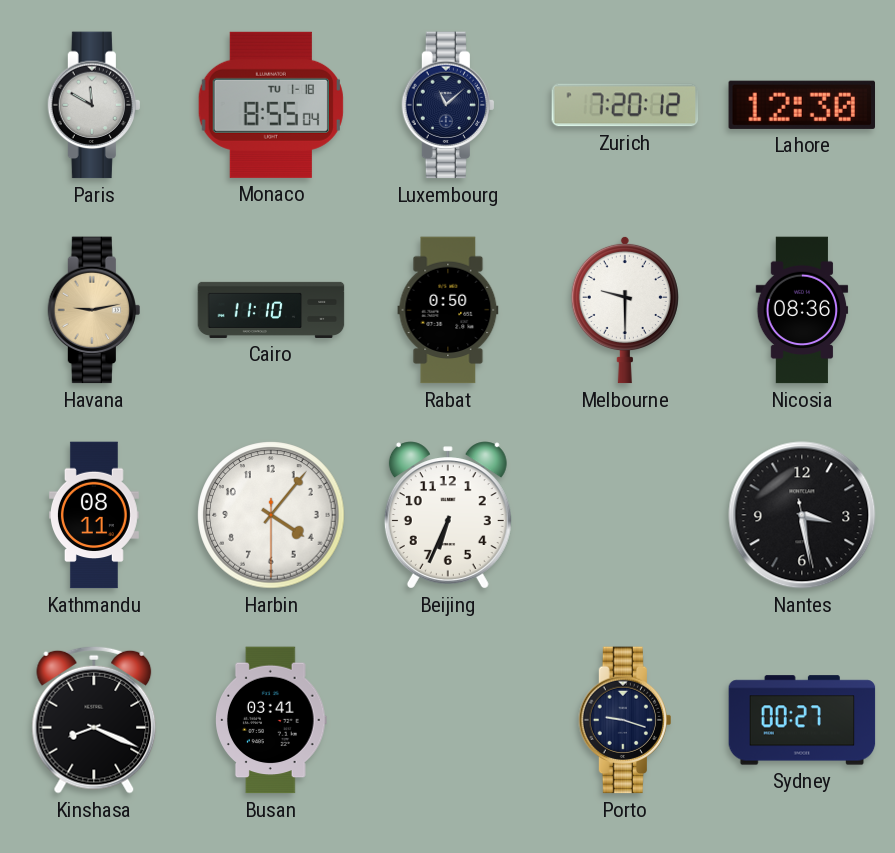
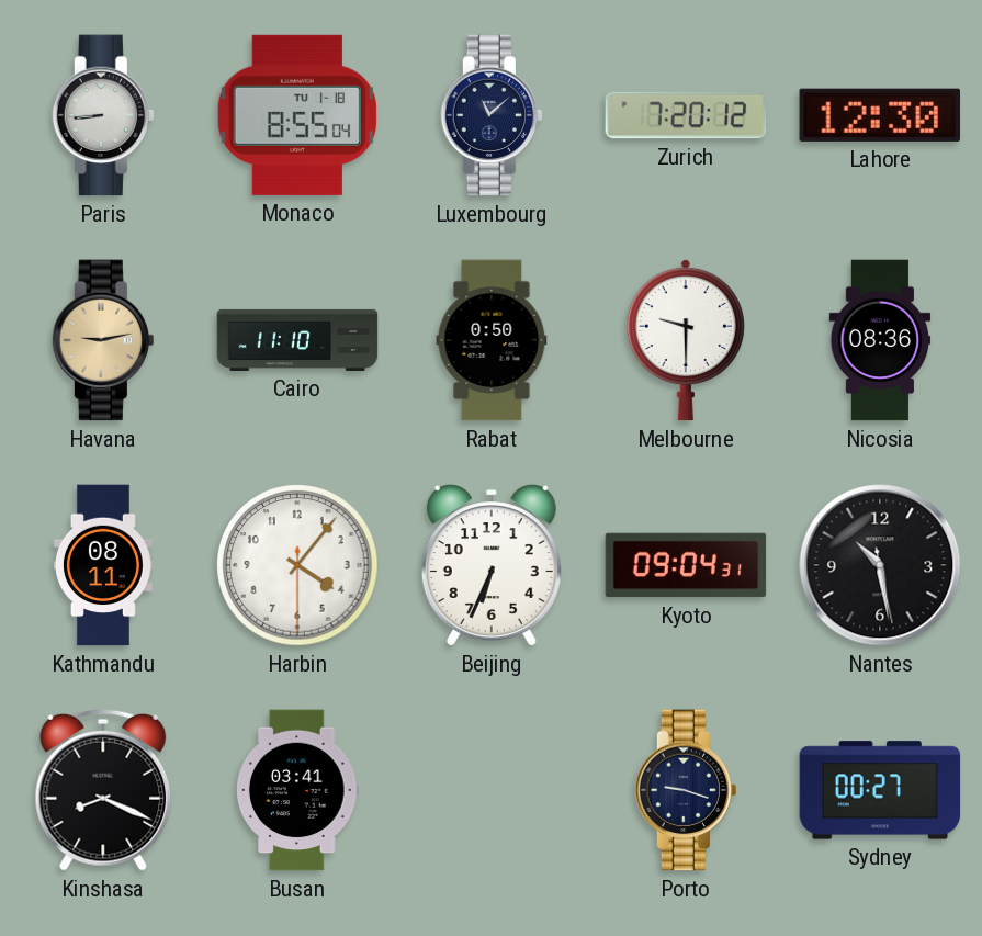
Paris: 11:50 -> 8:44
Kyoto: none -> 09:04
Nantes: 3:28 -> 10:28
